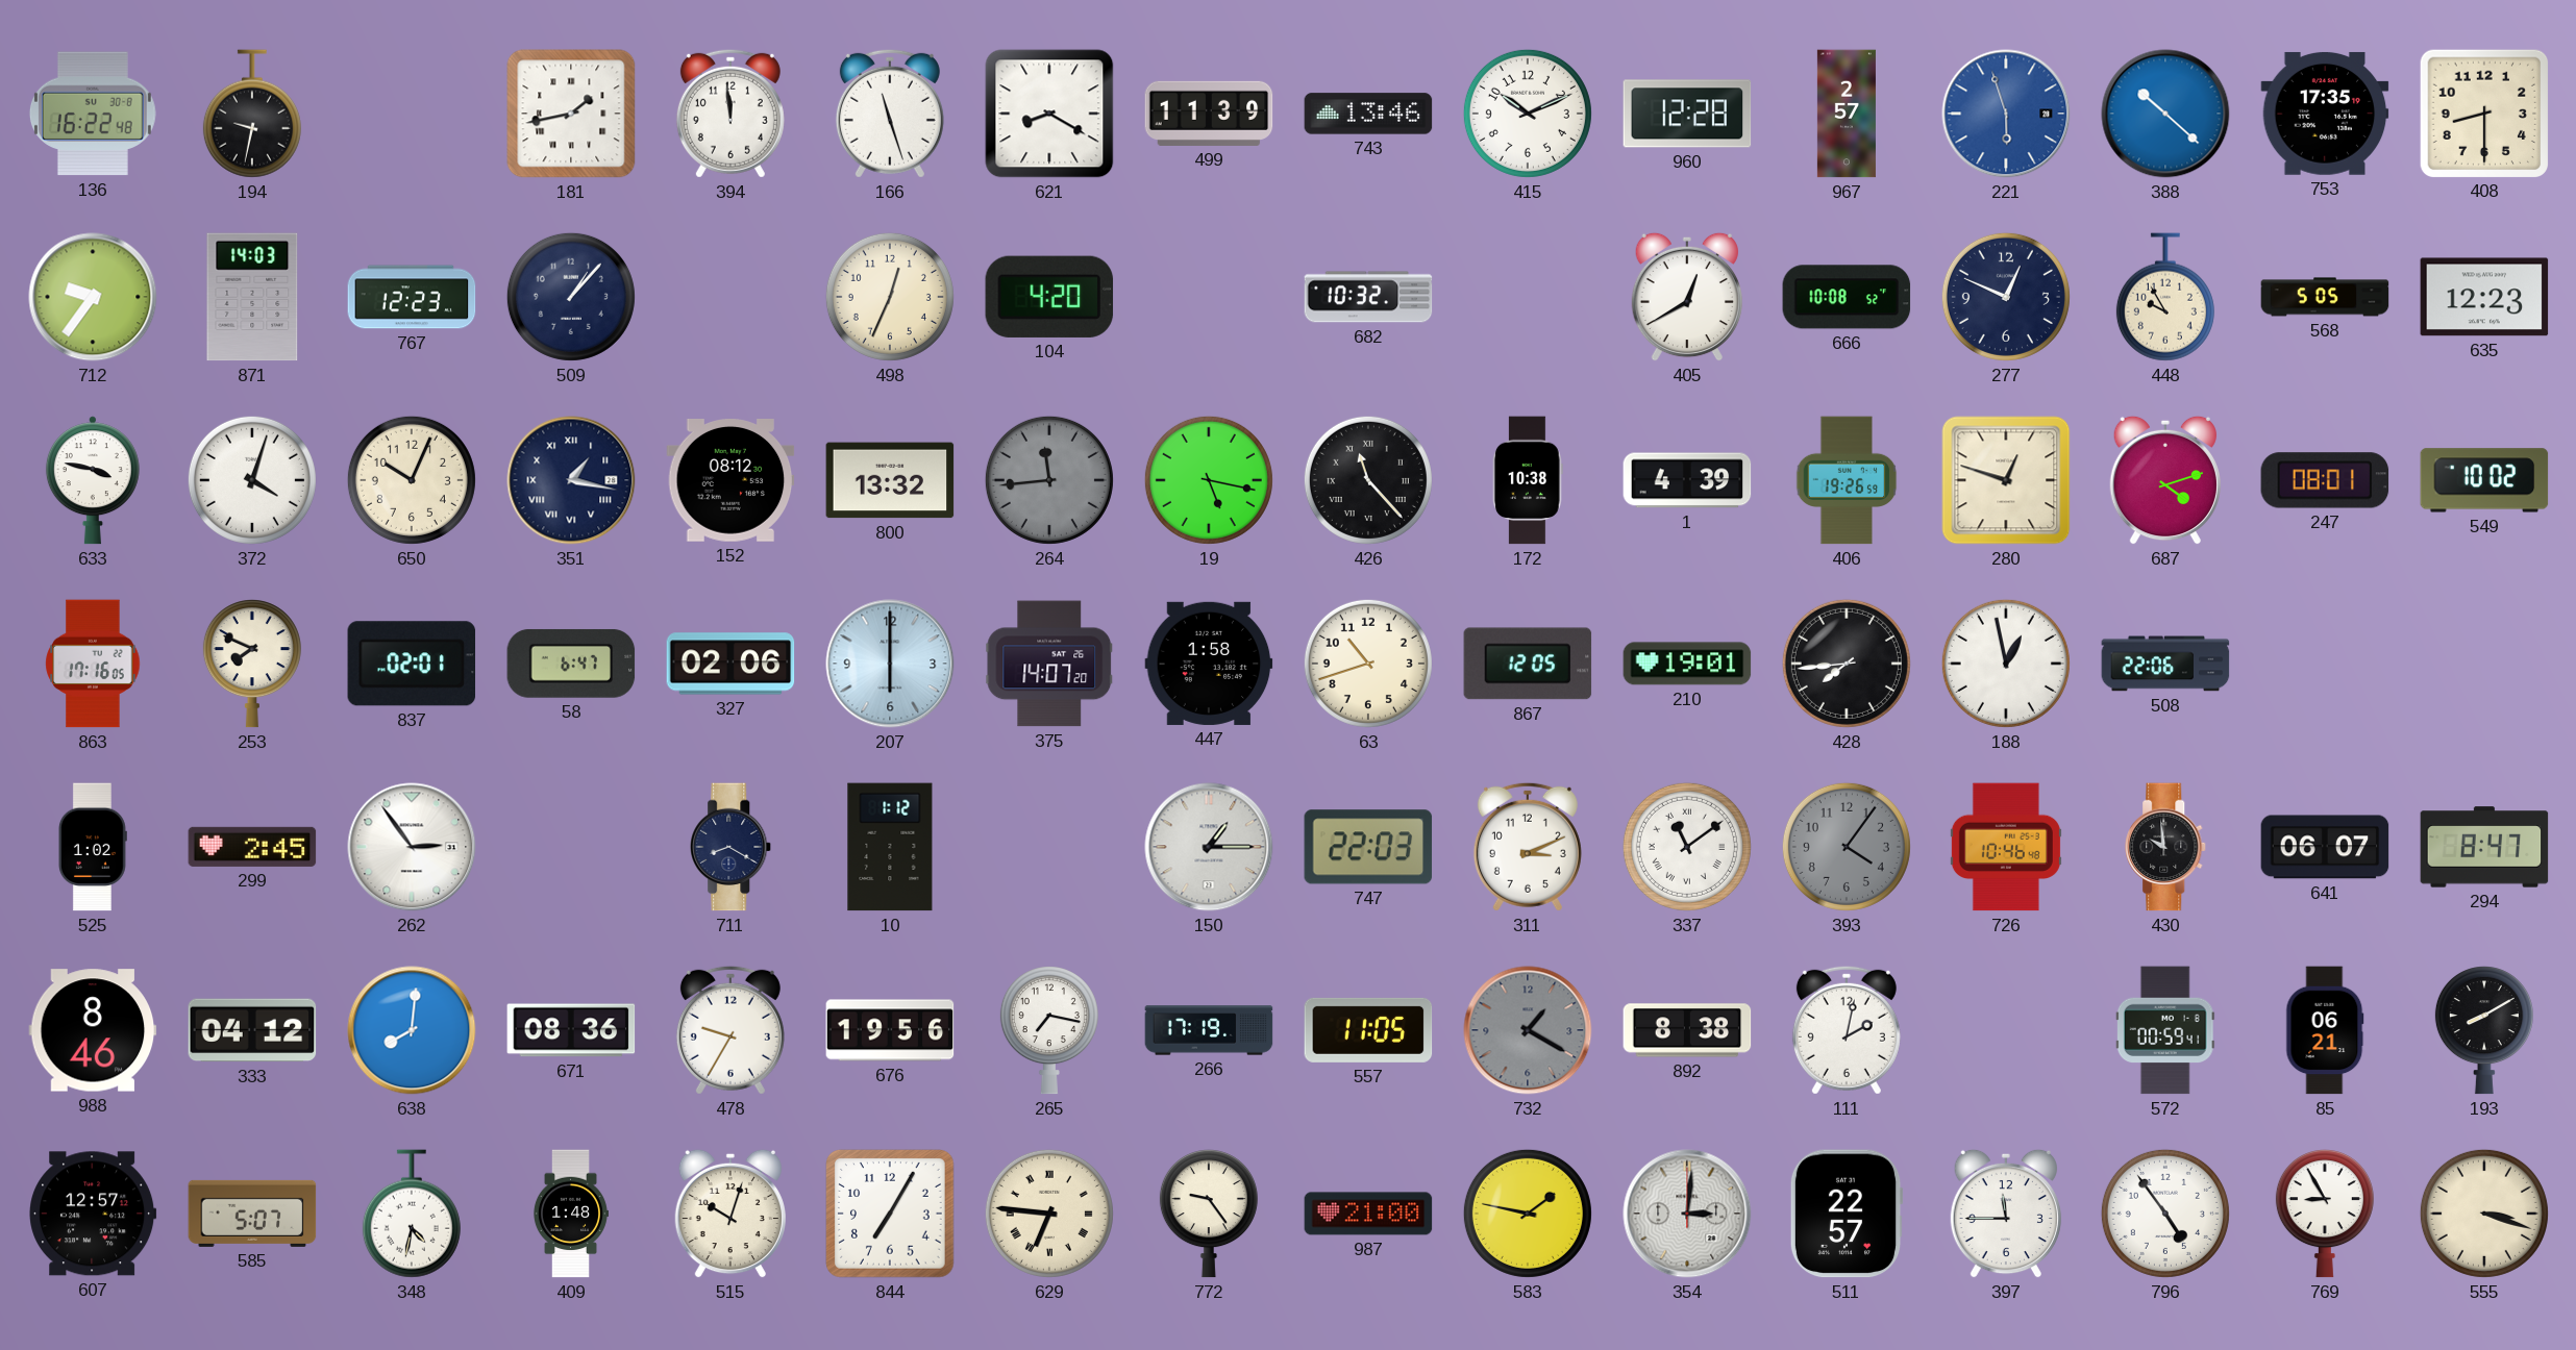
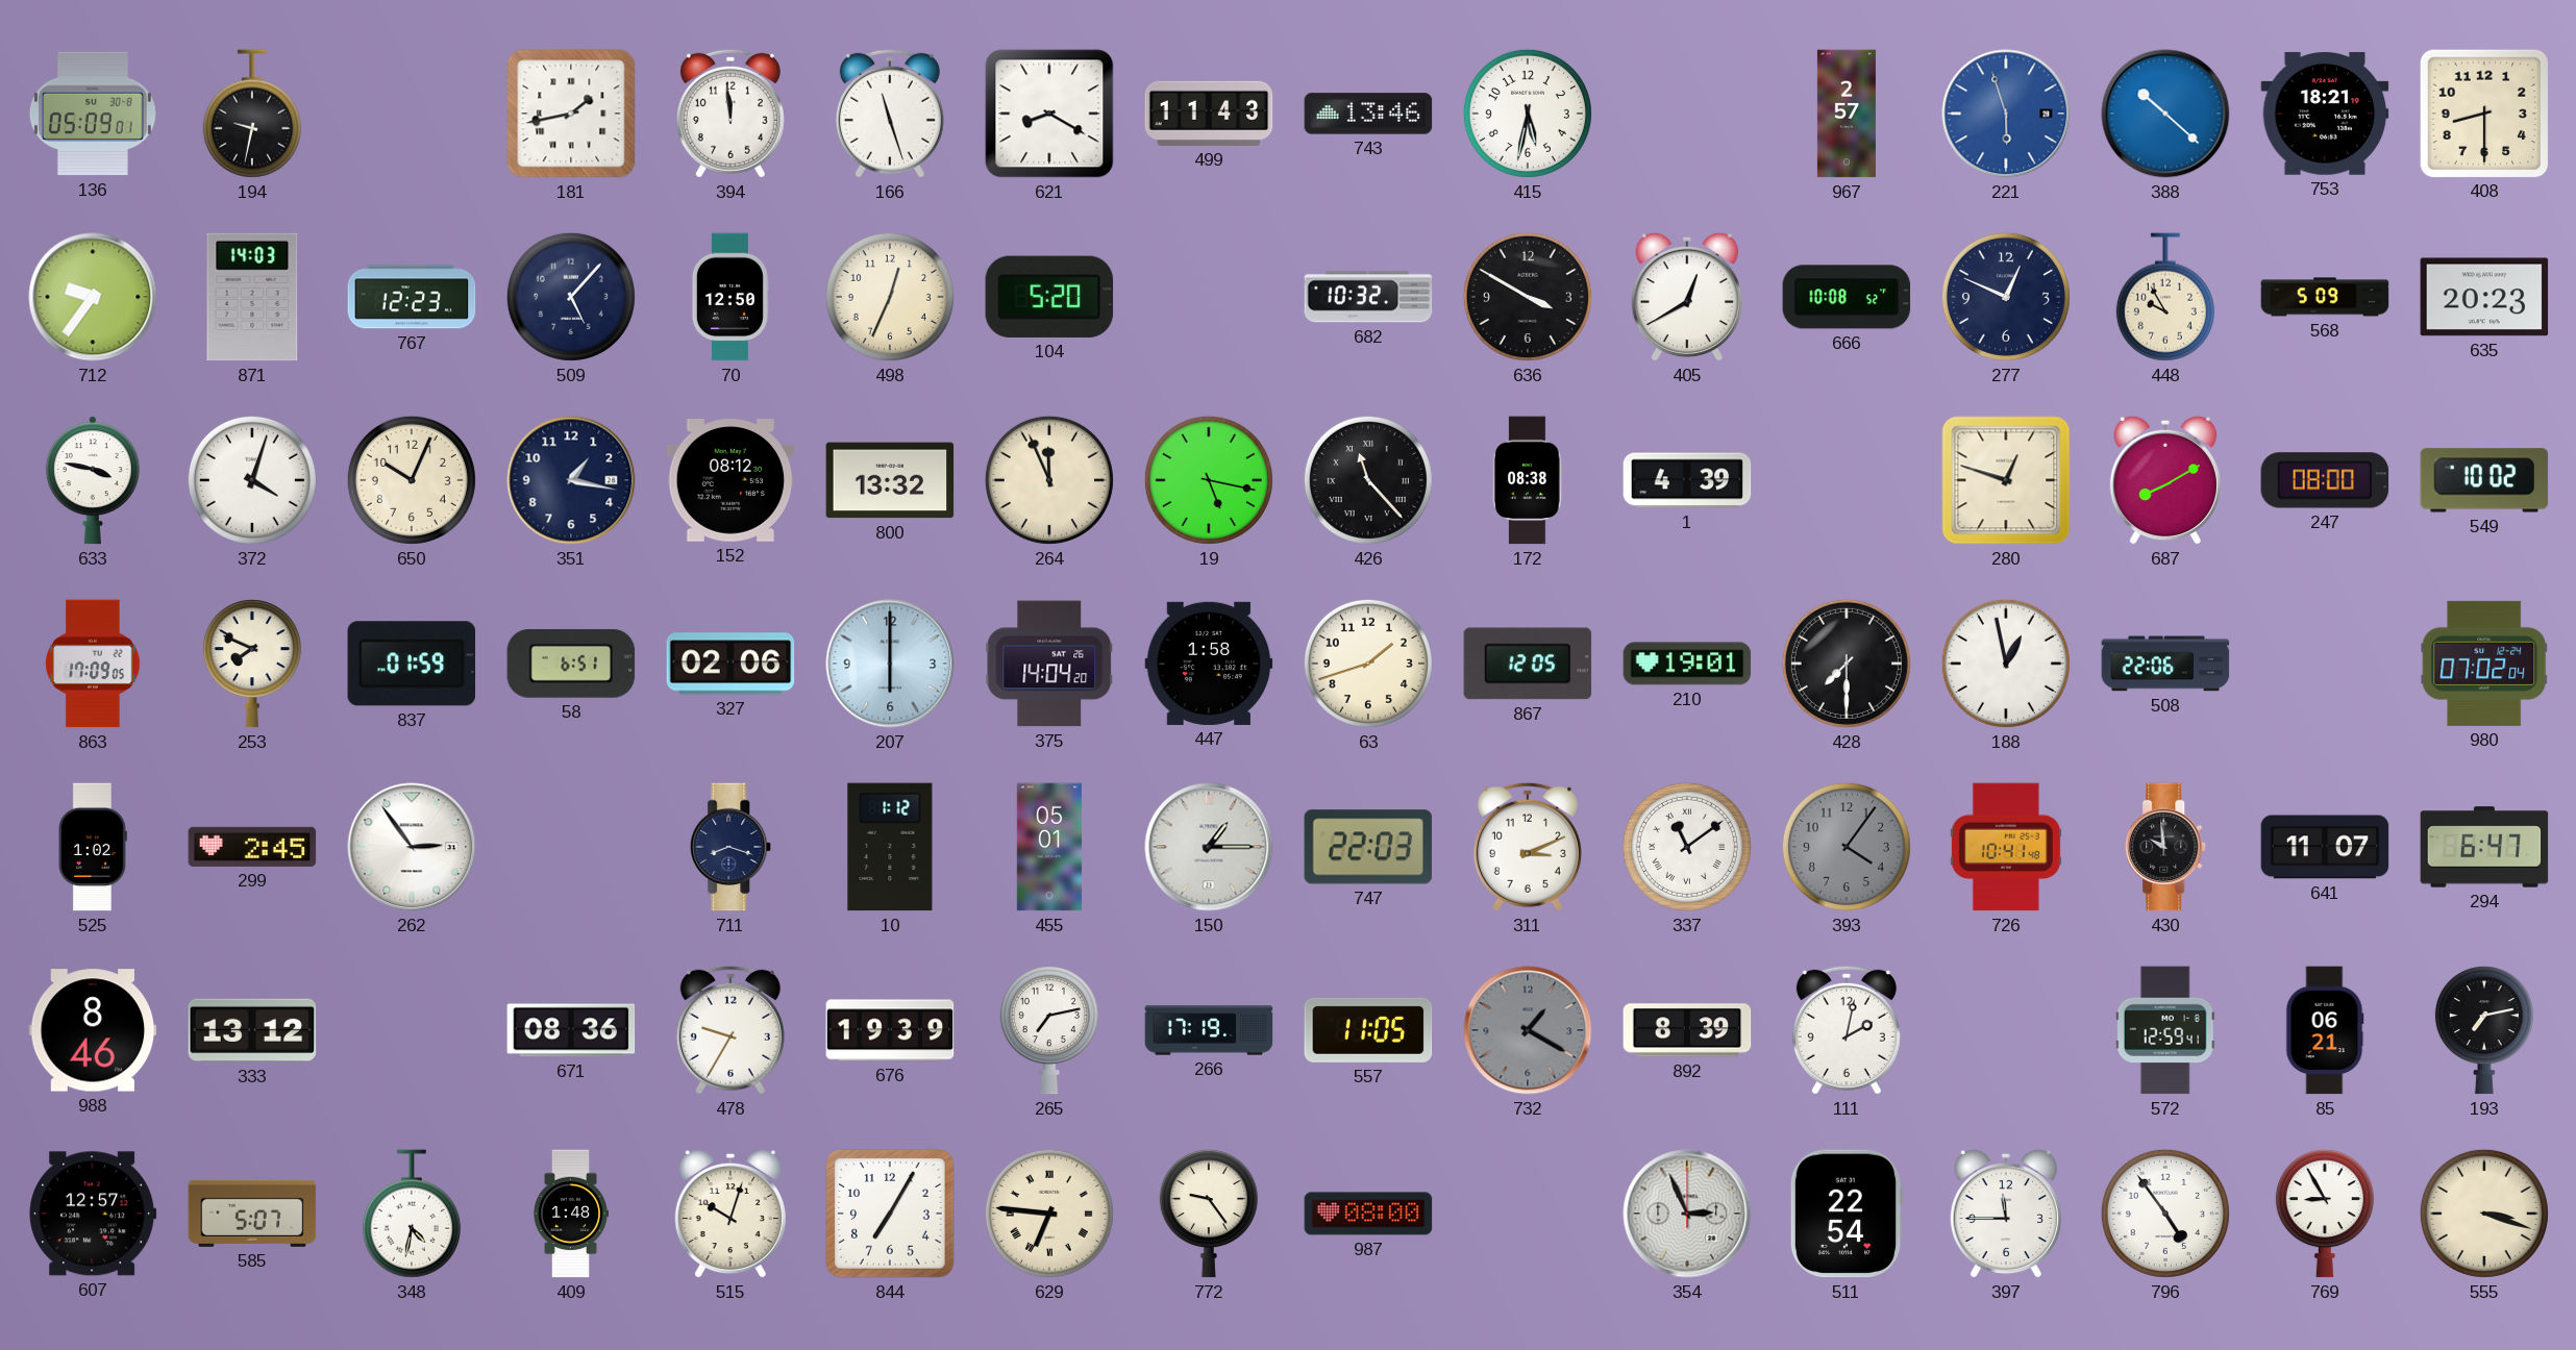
136: 16:22 -> 05:09
499: 11:39 -> 11:43
415: 10:11 -> 5:32
960: 12:28 -> none
753: 17:35 -> 18:21
509: 1:07 -> 5:07
70: none -> 12:50
104: 4:20 -> 5:20
636: none -> 3:50
568: 5:05 -> 5:09
635: 12:23 -> 20:23
351 numerals: Roman -> Arabic
264: 11:44 -> 11:56
264 dial: grey -> cream
172: 10:38 -> 08:38
406: 19:26 -> none
687: 4:12 -> 8:10
247: 08:01 -> 08:00
863: 17:16 -> 17:09
837: 02:01 -> 01:59
58: 6:47 -> 6:51
375: 14:07 -> 14:04
63: 10:42 -> 1:42
428: 7:44 -> 7:30
980: none -> 07:02
711: 8:20 -> 8:18
455: none -> 05:01
726: 10:46 -> 10:41
641: 06:07 -> 11:07
294: 8:47 -> 6:47
333: 04:12 -> 13:12
638: 8:01 -> none
676: 19:56 -> 19:39
265: 7:17 -> 7:13
892: 8:38 -> 8:39
572: 00:59 -> 12:59
193: 8:10 -> 7:13
987: 21:00 -> 08:00
583: 1:47 -> none
354: 3:01 -> 2:56
511: 22:57 -> 22:54
